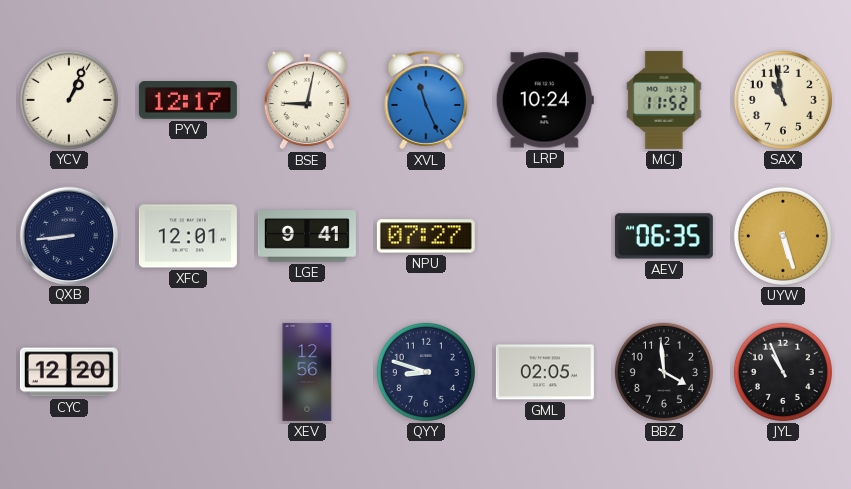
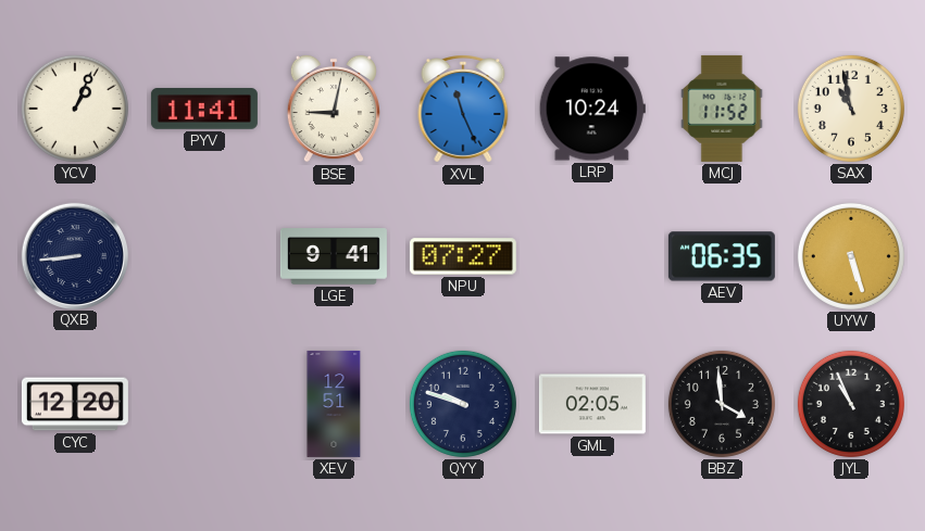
PYV: 12:17 -> 11:41
XFC: 12:01 -> none
XEV: 12:56 -> 12:51
QYY: 8:48 -> 9:48
